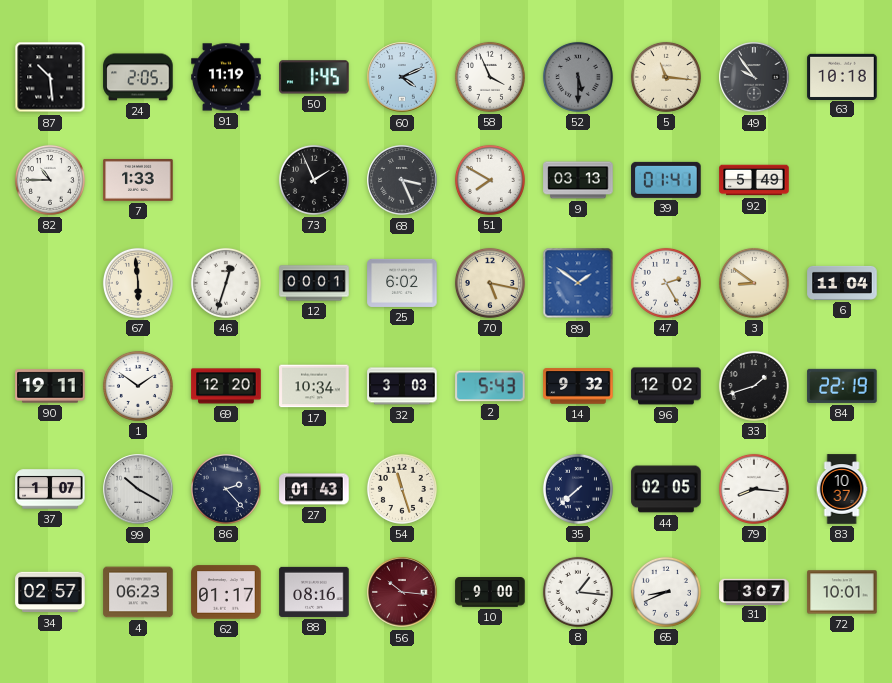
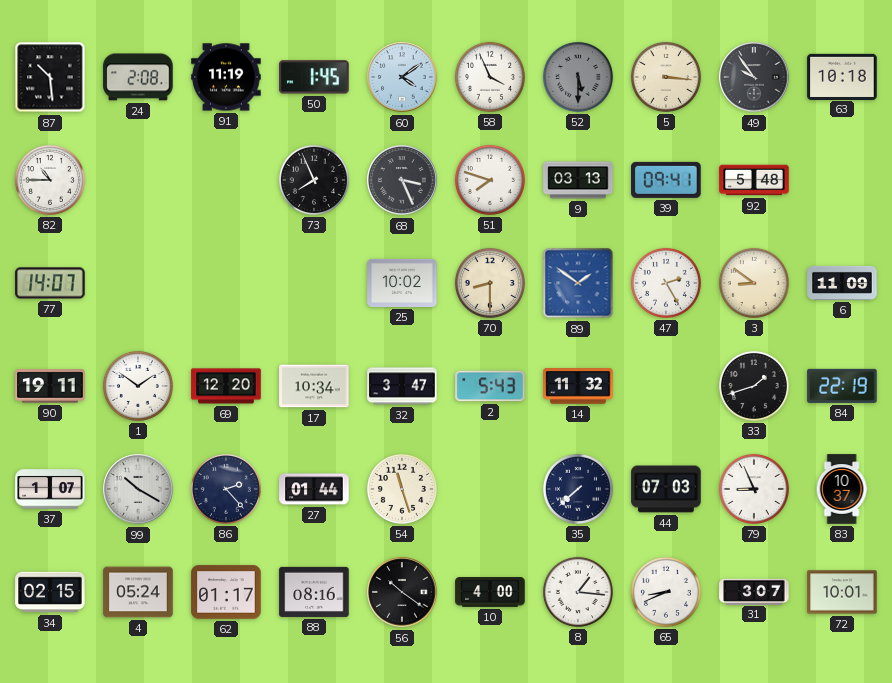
24: 2:05 -> 2:08
60: 4:11 -> 4:09
5: 11:16 -> 3:16
7: 1:33 -> none
73: 1:56 -> 7:56
51: 7:50 -> 7:48
39: 01:41 -> 09:41
92: 5:49 -> 5:48
77: none -> 14:07
67: 5:59 -> none
46: 12:33 -> none
12: 00:01 -> none
25: 6:02 -> 10:02
70: 5:17 -> 8:30
6: 11:04 -> 11:09
32: 3:03 -> 3:47
14: 9:32 -> 11:32
96: 12:02 -> none
27: 01:43 -> 01:44
44: 02:05 -> 07:03
79: 8:16 -> 8:56
34: 02:57 -> 02:15
4: 06:23 -> 05:24
56: 10:16 -> 10:21
56 dial: burgundy -> black
10: 9:00 -> 4:00
